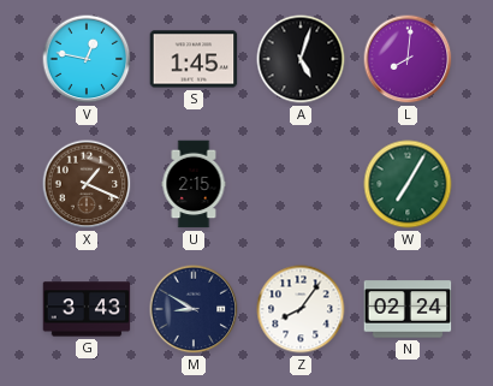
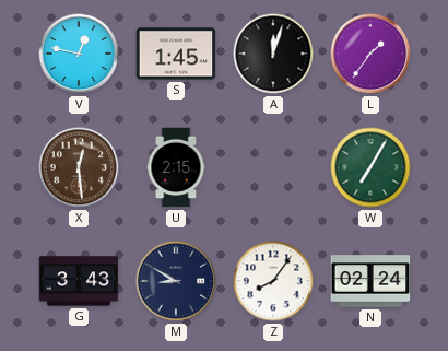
A: 5:03 -> 12:03
L: 8:01 -> 1:36
X: 1:19 -> 12:29
